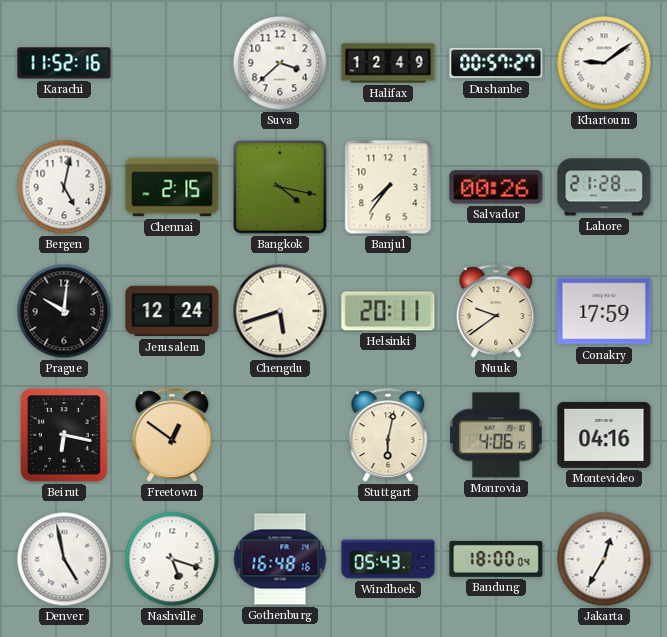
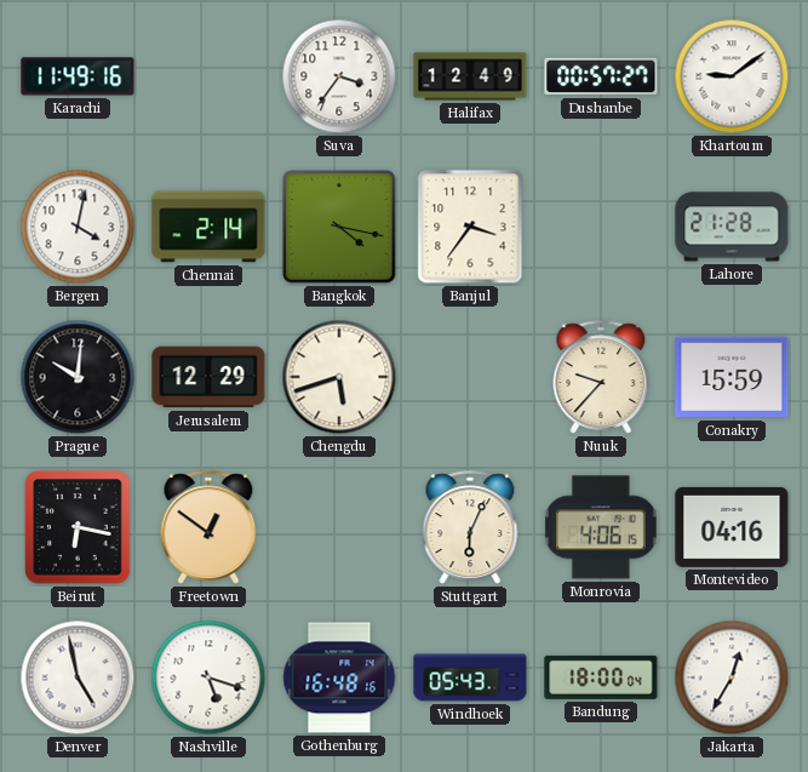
Karachi: 11:52 -> 11:49
Suva: 3:38 -> 3:36
Bergen: 5:02 -> 4:02
Chennai: 2:15 -> 2:14
Banjul: 7:36 -> 3:36
Salvador: 00:26 -> none
Jerusalem: 12:24 -> 12:29
Helsinki: 20:11 -> none
Nuuk: 9:39 -> 9:37
Conakry: 17:59 -> 15:59
Stuttgart: 6:02 -> 6:04
